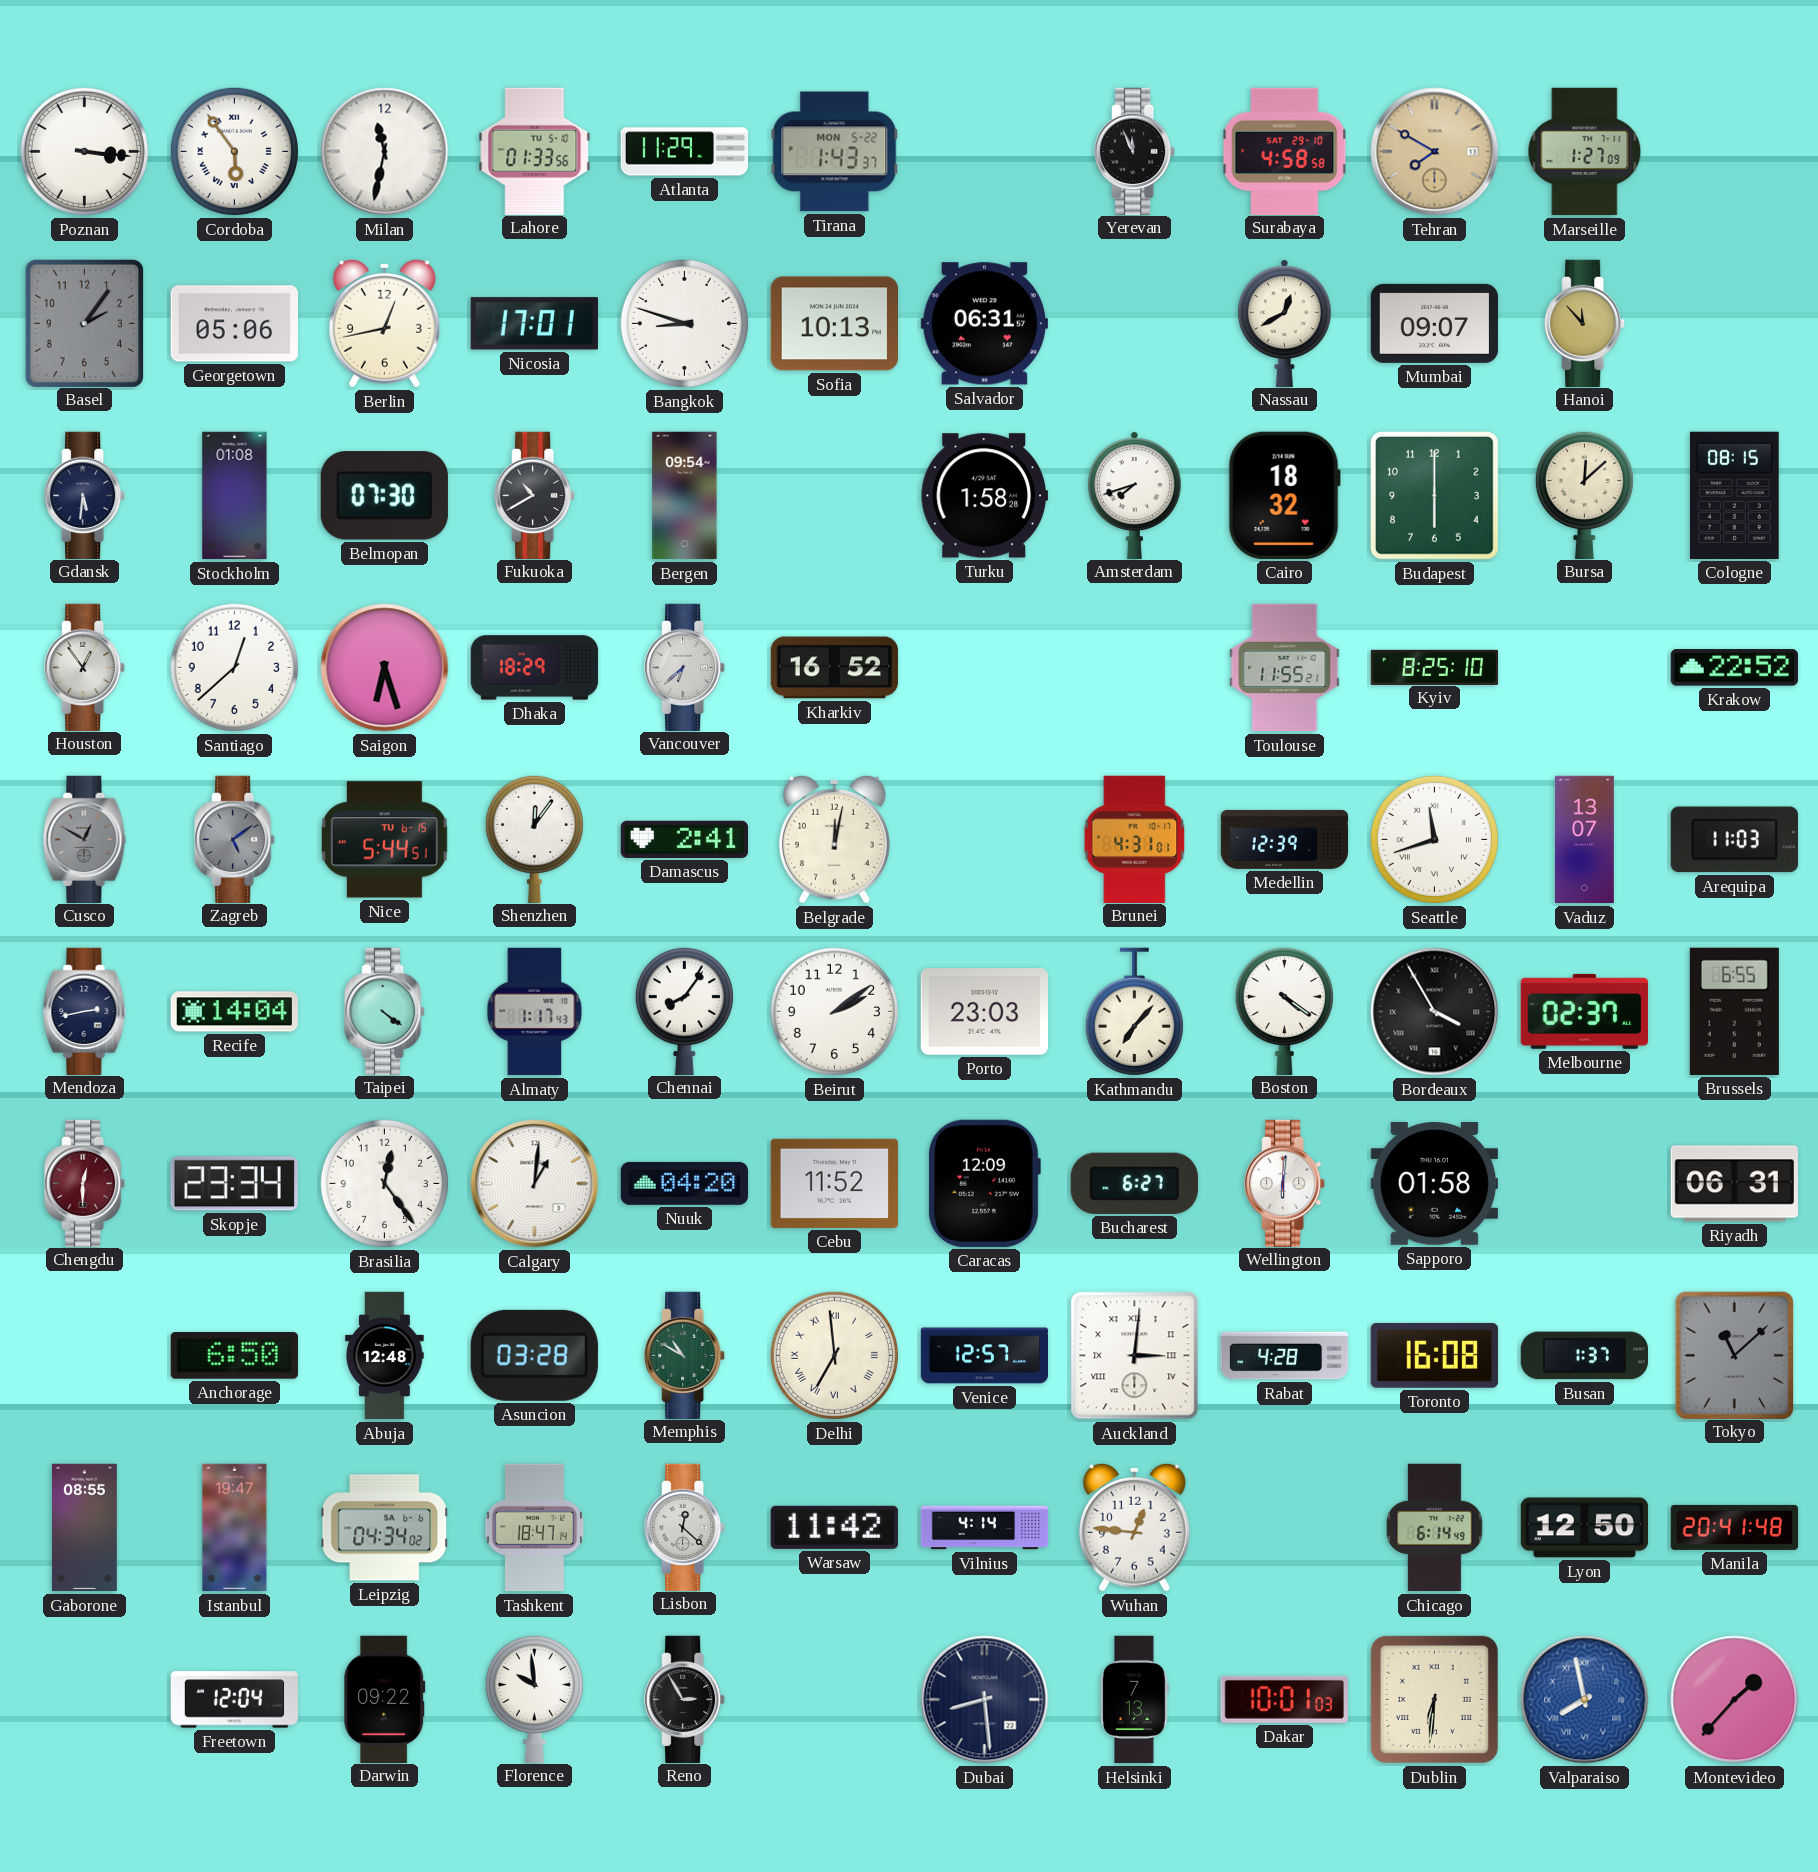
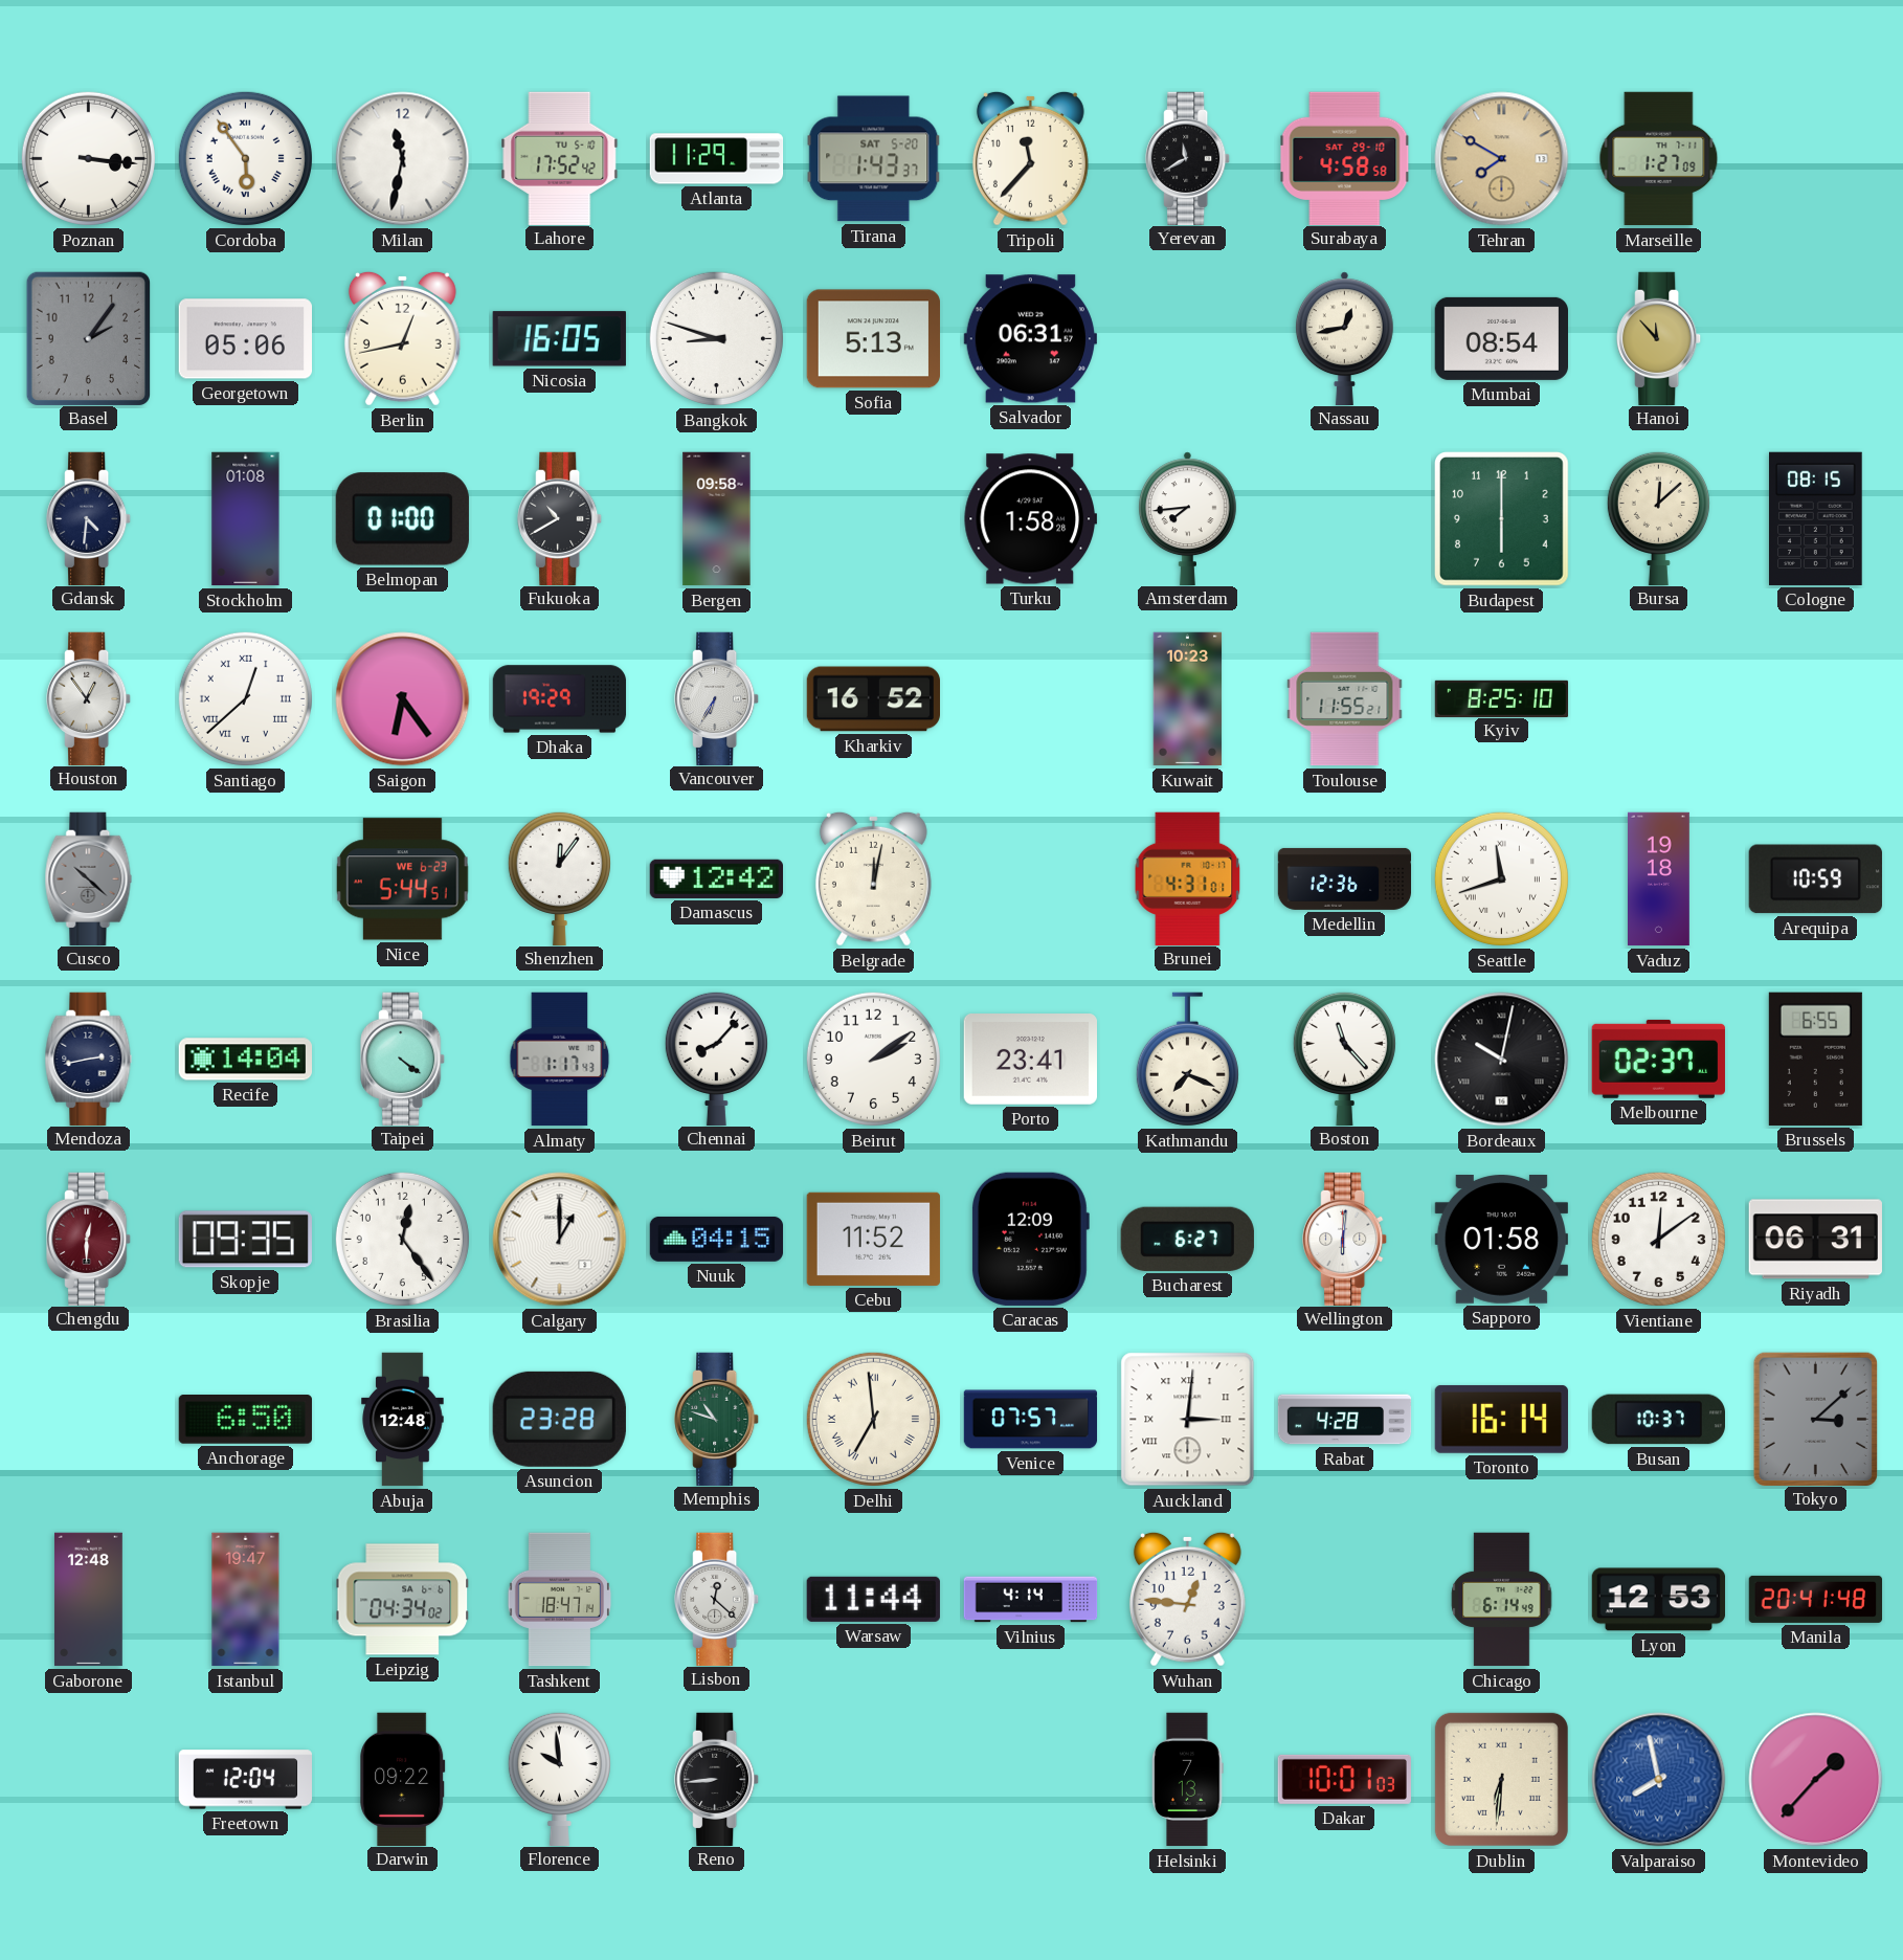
Lahore: 01:33 -> 17:52
Tirana date: MON 5-22 -> SAT 5-20
Tripoli: none -> 11:37
Yerevan: 11:56 -> 11:40
Nicosia: 17:01 -> 16:05
Sofia: 10:13 -> 5:13
Nassau: 12:40 -> 12:43
Mumbai: 09:07 -> 08:54
Gdansk: 5:31 -> 4:31
Belmopan: 07:30 -> 01:00
Bergen: 09:54 -> 09:58
Amsterdam: 7:42 -> 7:44
Cairo: 18:32 -> none
Santiago numerals: Arabic -> Roman
Saigon: 6:27 -> 6:24
Dhaka: 18:29 -> 19:29
Vancouver: 6:38 -> 6:35
Kuwait: none -> 10:23
Krakow: 22:52 -> none
Cusco: 12:50 -> 10:22
Zagreb: 5:09 -> none
Nice date: TU 6-15 -> WE 6-23
Damascus: 2:41 -> 12:42
Medellin: 12:39 -> 12:36
Vaduz: 13:07 -> 19:18
Arequipa: 11:03 -> 10:59
Chennai: 8:06 -> 8:07
Porto: 23:03 -> 23:41
Kathmandu: 7:07 -> 7:19
Boston: 4:21 -> 11:23
Bordeaux: 3:55 -> 10:02
Skopje: 23:34 -> 09:35
Calgary: 1:01 -> 1:00
Nuuk: 04:20 -> 04:15
Vientiane: none -> 12:09
Asuncion: 03:28 -> 23:28
Memphis: 10:50 -> 10:48
Venice: 12:57 -> 07:57
Toronto: 16:08 -> 16:14
Busan: 1:37 -> 10:37
Tokyo: 11:08 -> 3:08
Gaborone: 08:55 -> 12:48
Warsaw: 11:42 -> 11:44
Lyon: 12:50 -> 12:53
Reno: 2:55 -> 8:44
Dubai: 8:29 -> none
